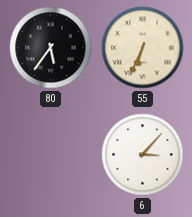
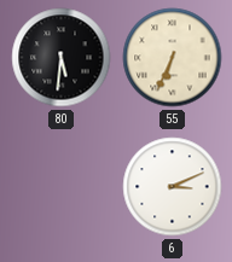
80: 5:36 -> 5:31
6: 3:07 -> 3:11
